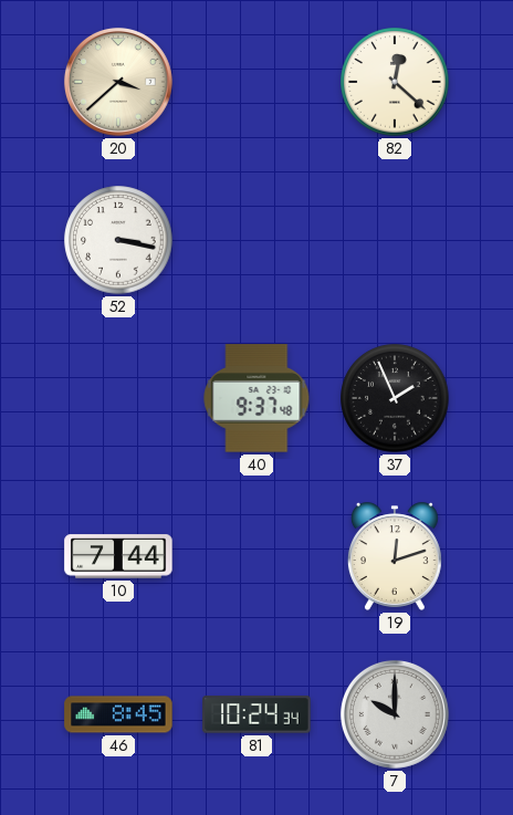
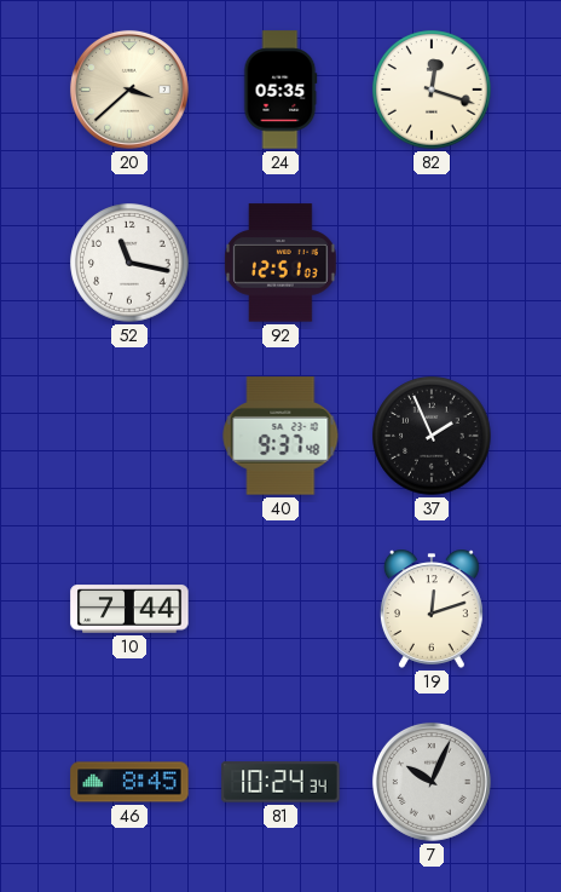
24: none -> 05:35
82: 12:22 -> 12:18
52: 3:17 -> 11:17
92: none -> 12:51
7: 10:00 -> 10:04
